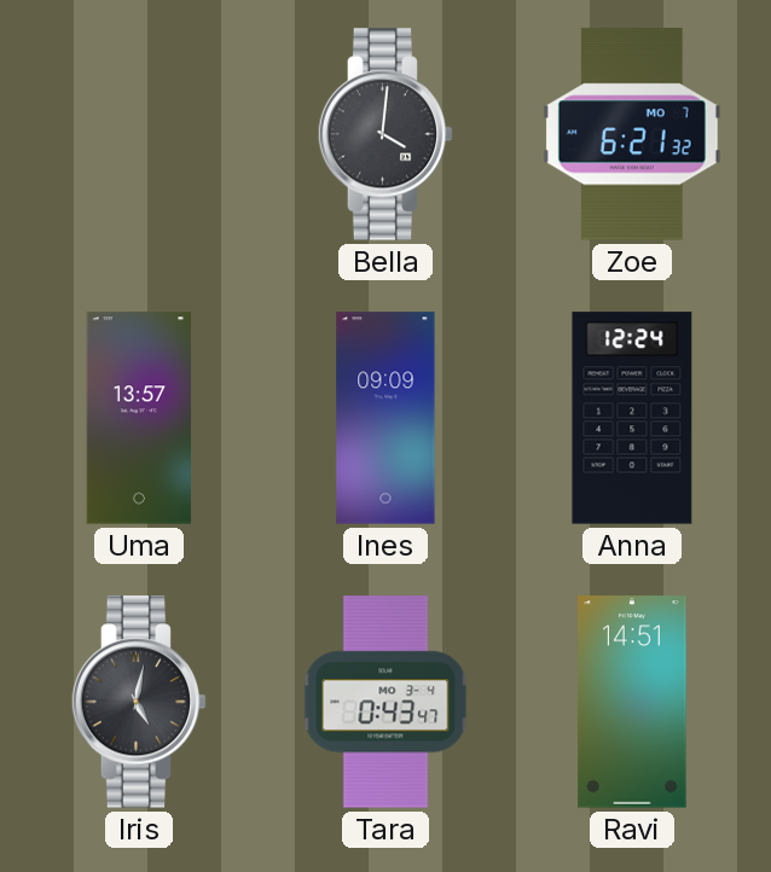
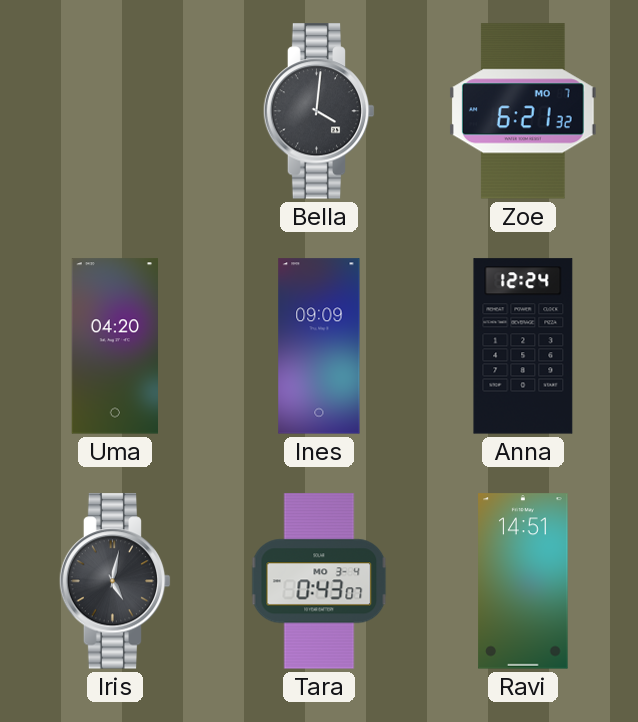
Uma: 13:57 -> 04:20
Tara: 0:43:47 -> 0:43:07
